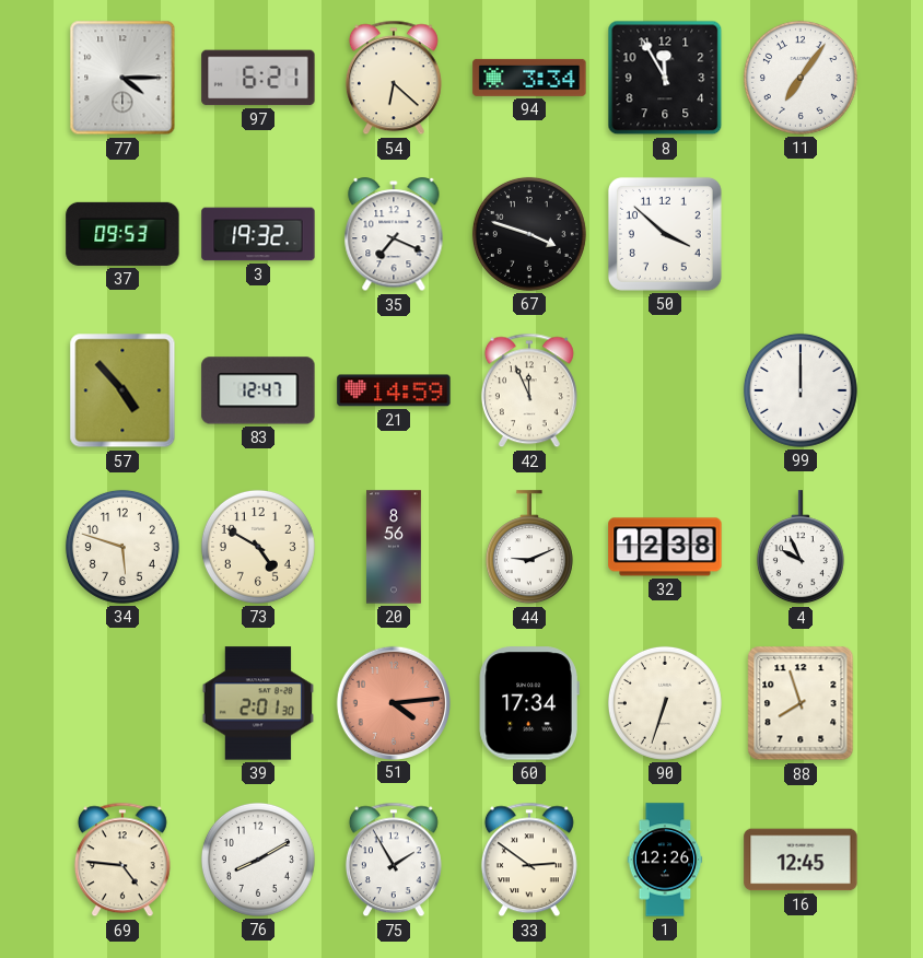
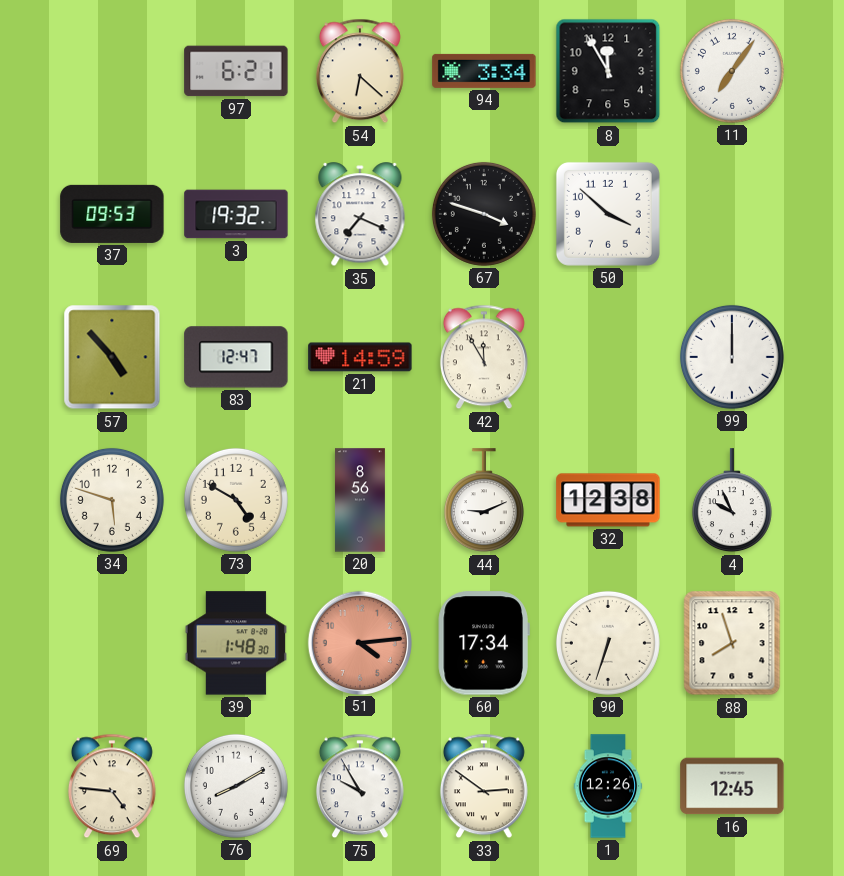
77: 4:15 -> none
42: 11:56 -> 11:55
39: 2:01 -> 1:48
75: 1:55 -> 9:55
